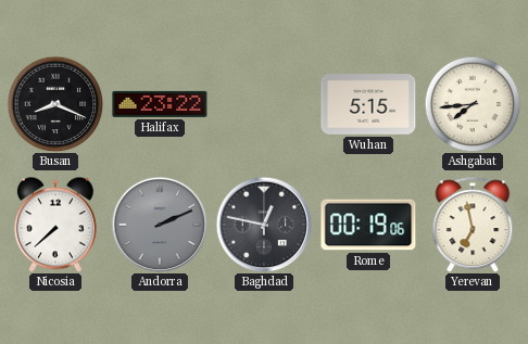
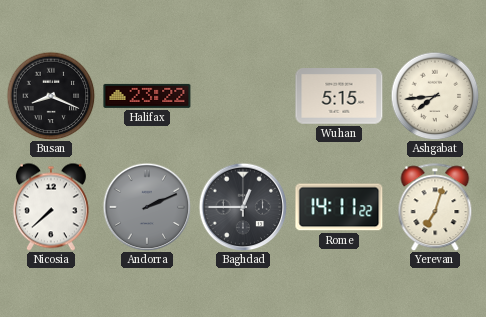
Baghdad: 12:47 -> 12:45
Rome: 00:19 -> 14:11
Yerevan: 6:58 -> 7:03
